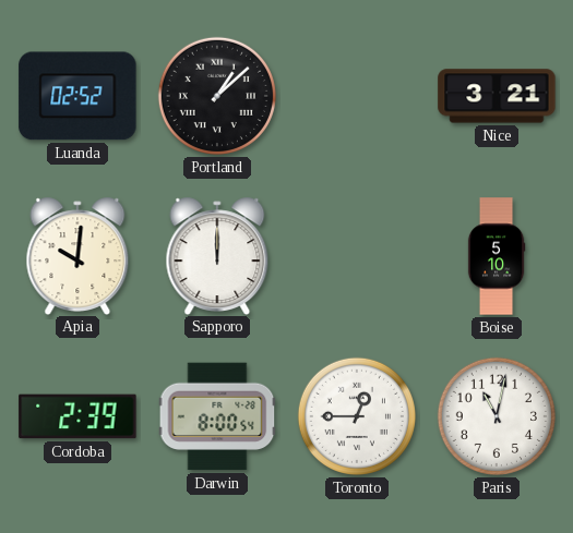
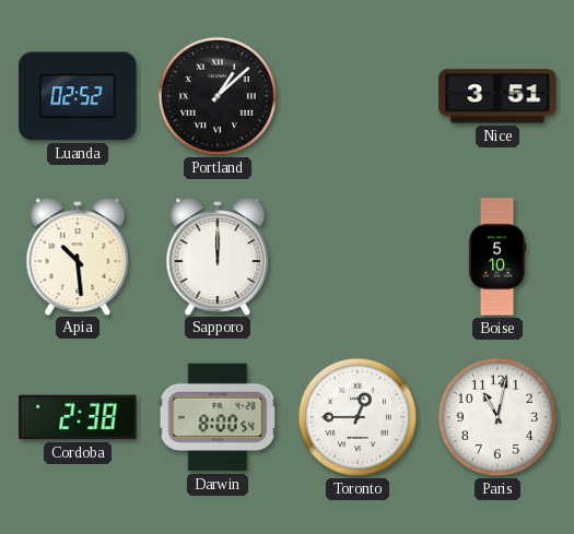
Nice: 3:21 -> 3:51
Apia: 10:01 -> 10:29
Cordoba: 2:39 -> 2:38
